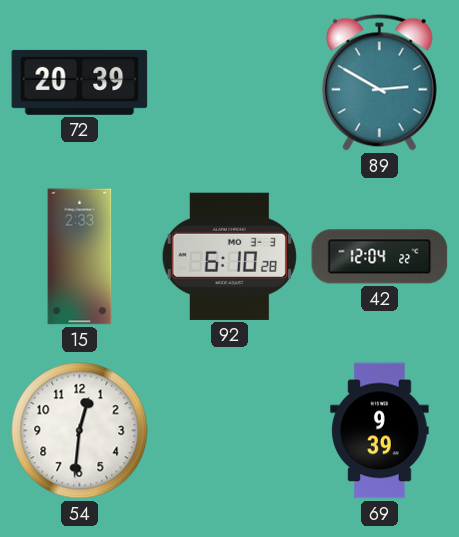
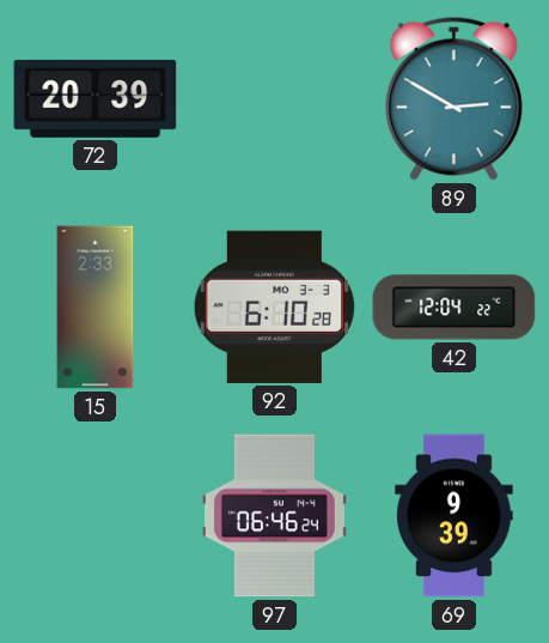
54: 12:31 -> none
97: none -> 06:46
